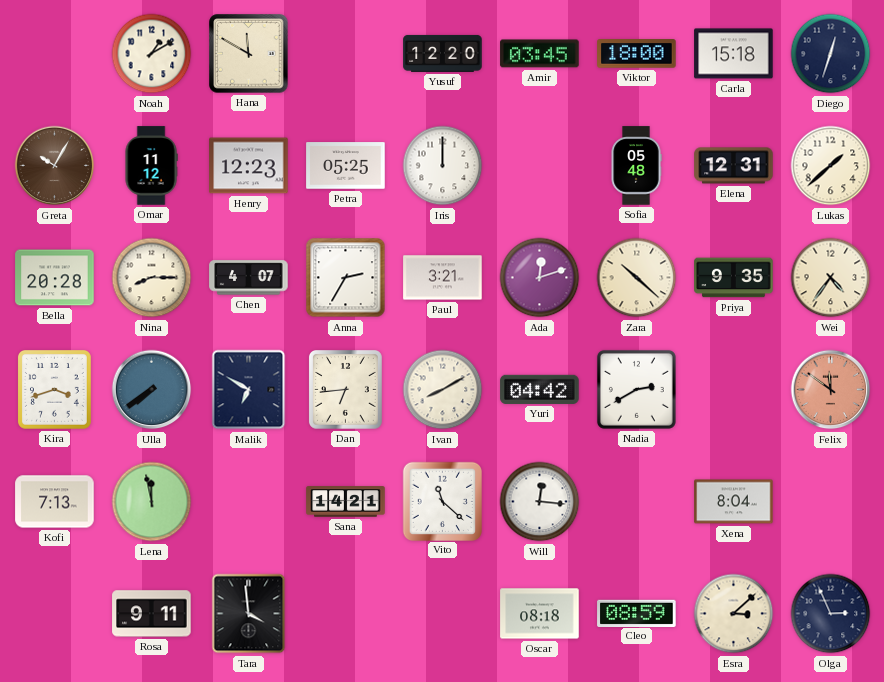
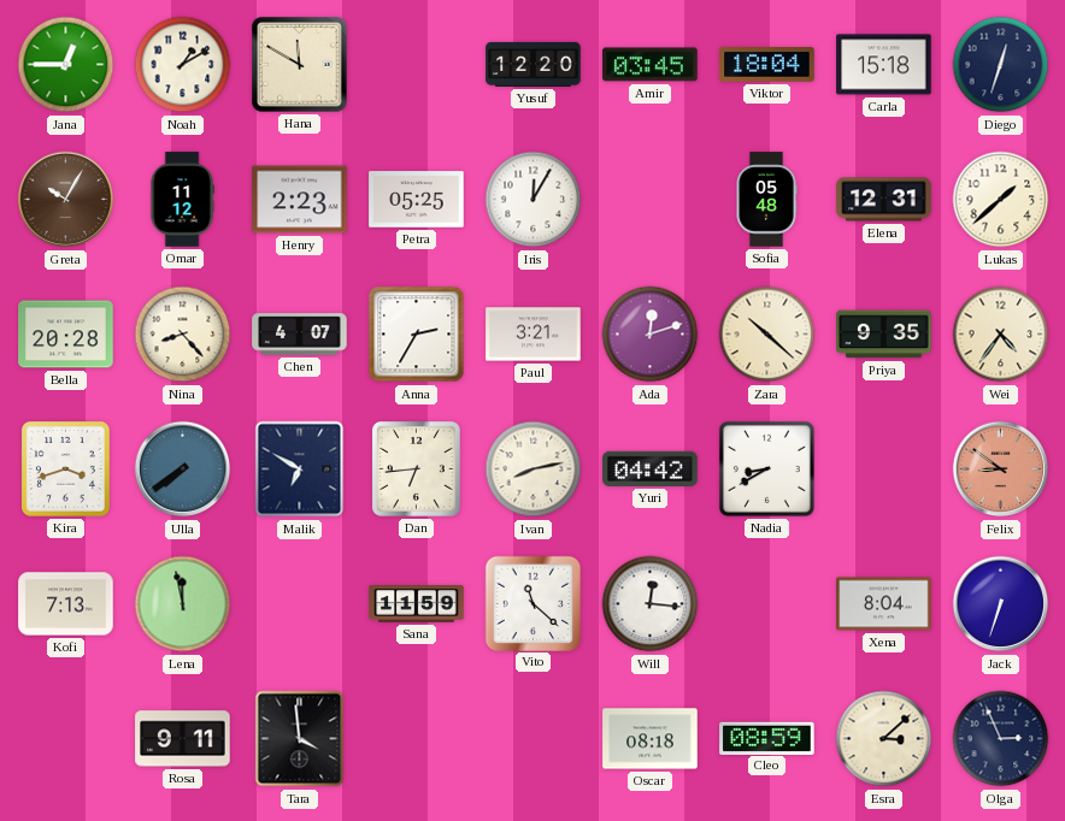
Jana: none -> 12:45
Viktor: 18:00 -> 18:04
Henry: 12:23 -> 2:23
Iris: 12:00 -> 12:05
Nina: 8:15 -> 8:23
Ivan: 8:10 -> 8:13
Nadia: 2:40 -> 8:40
Felix: 11:51 -> 8:51
Sana: 14:21 -> 11:59
Jack: none -> 6:33
